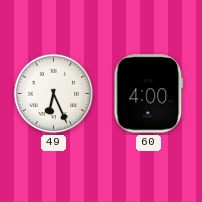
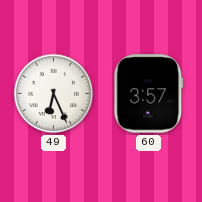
60: 4:00 -> 3:57
